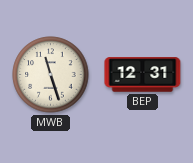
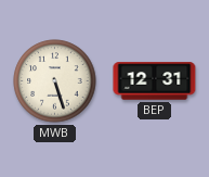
MWB: 11:27 -> 5:27
